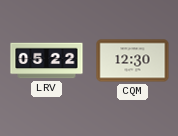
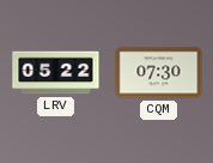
CQM: 12:30 -> 07:30
